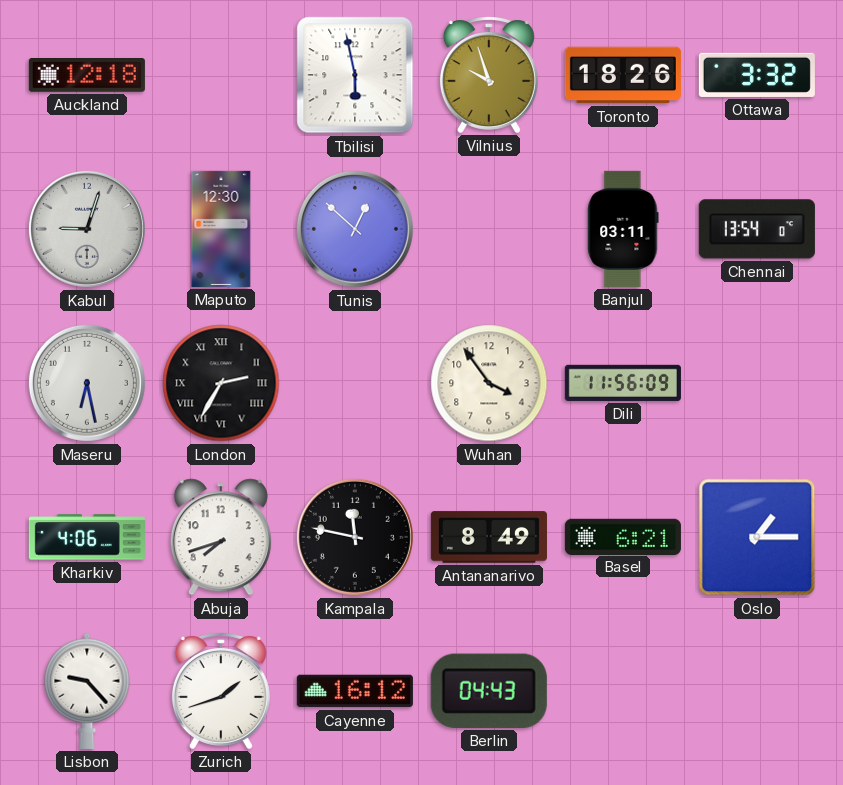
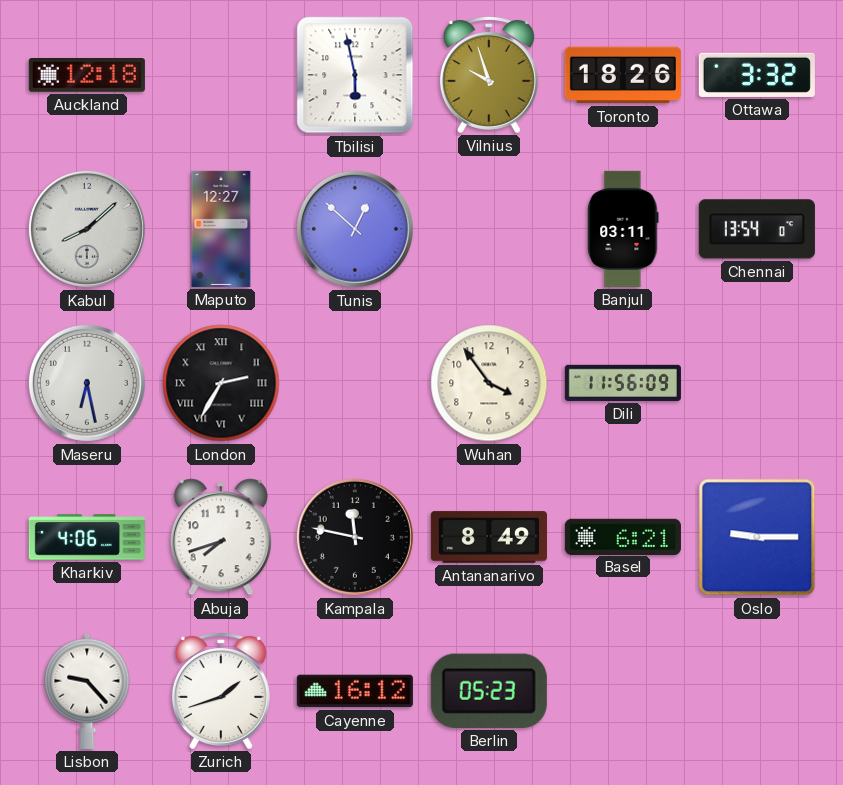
Kabul: 9:03 -> 8:08
Maputo: 12:30 -> 12:27
Oslo: 1:15 -> 9:15
Berlin: 04:43 -> 05:23
